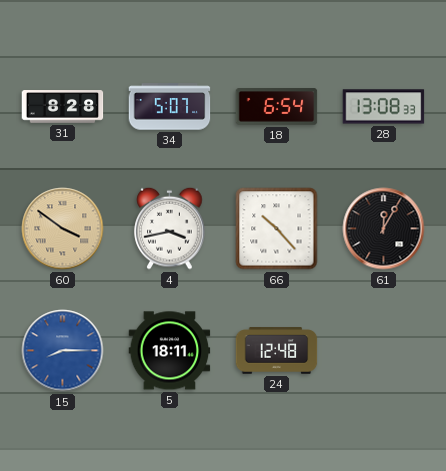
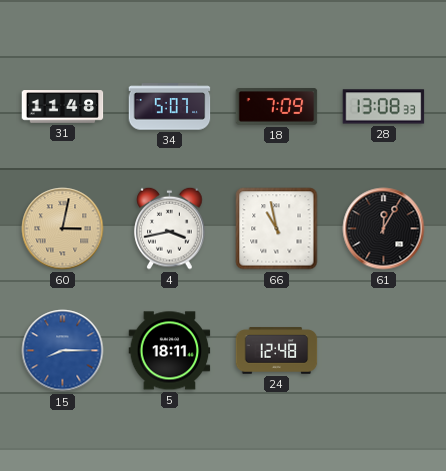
31: 8:28 -> 11:48
18: 6:54 -> 7:09
60: 3:51 -> 3:02
66: 10:23 -> 10:58
